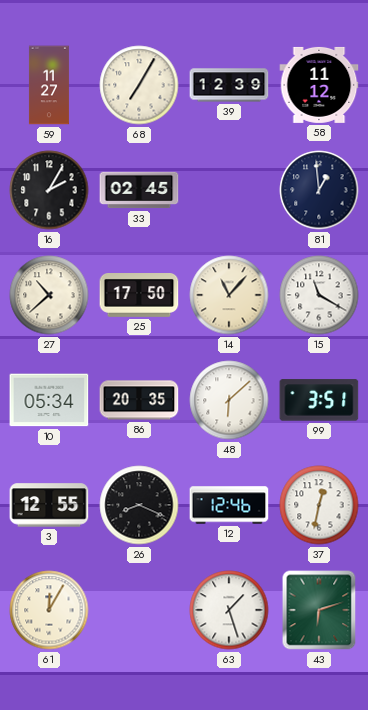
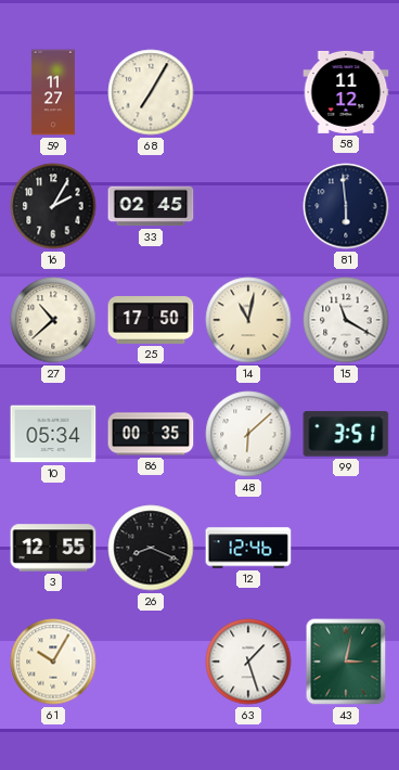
39: 12:39 -> none
81: 12:59 -> 5:59
14: 11:07 -> 11:02
86: 20:35 -> 00:35
37: 12:32 -> none
61: 12:05 -> 10:05
43: 6:12 -> 3:02
